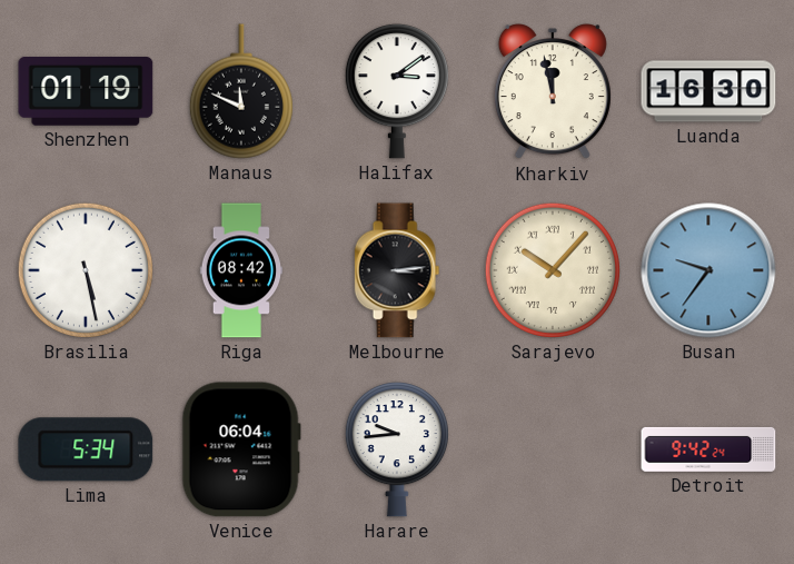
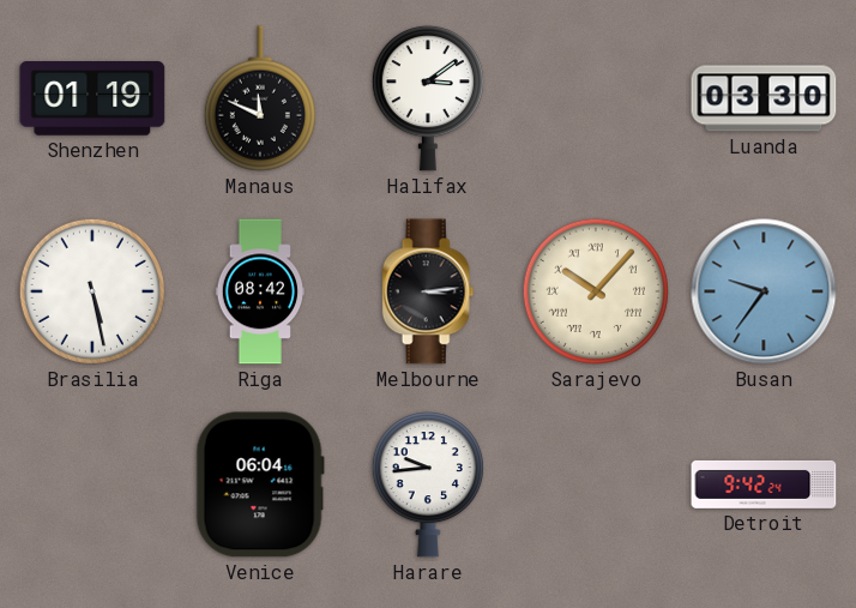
Kharkiv: 11:58 -> none
Luanda: 16:30 -> 03:30
Lima: 5:34 -> none
